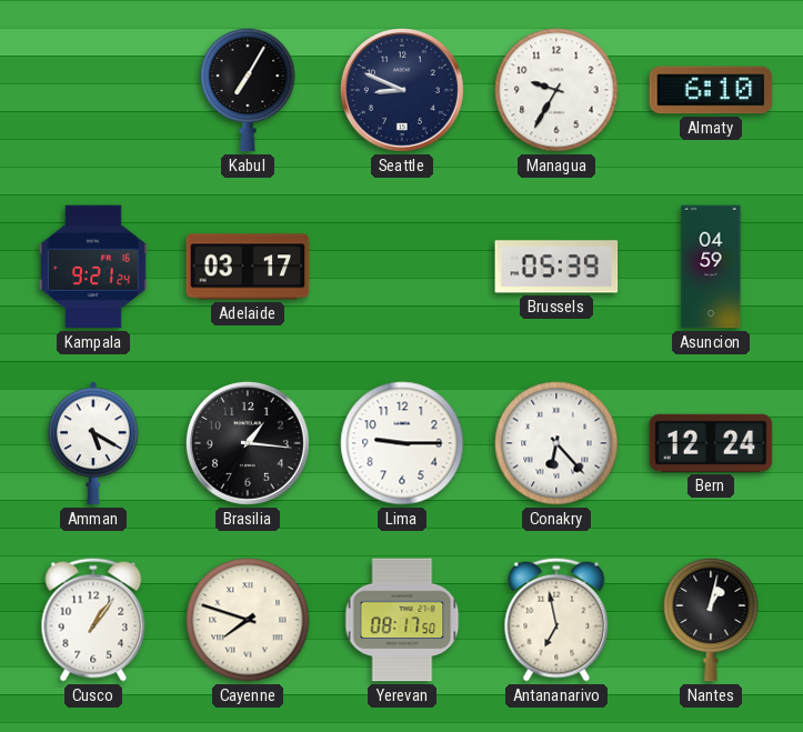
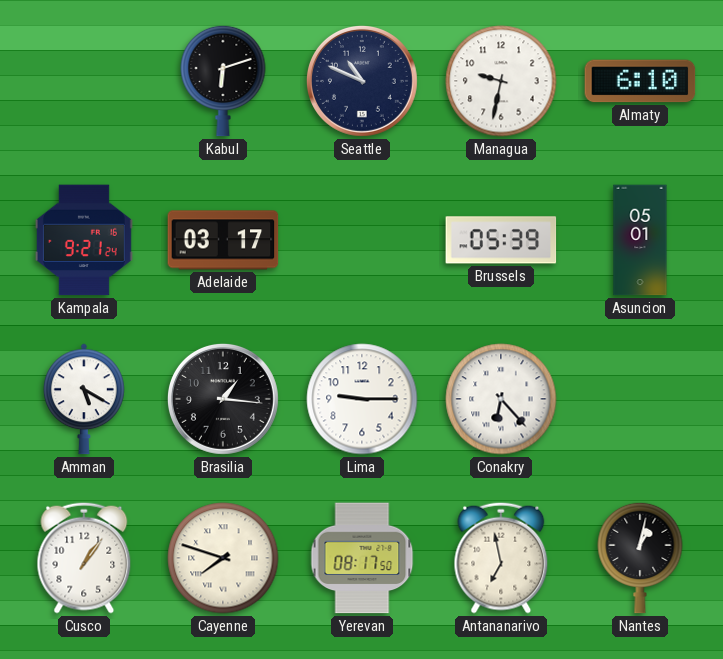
Kabul: 7:05 -> 6:12
Seattle: 8:49 -> 10:49
Managua: 9:35 -> 9:32
Asuncion: 04:59 -> 05:01
Bern: 12:24 -> none
